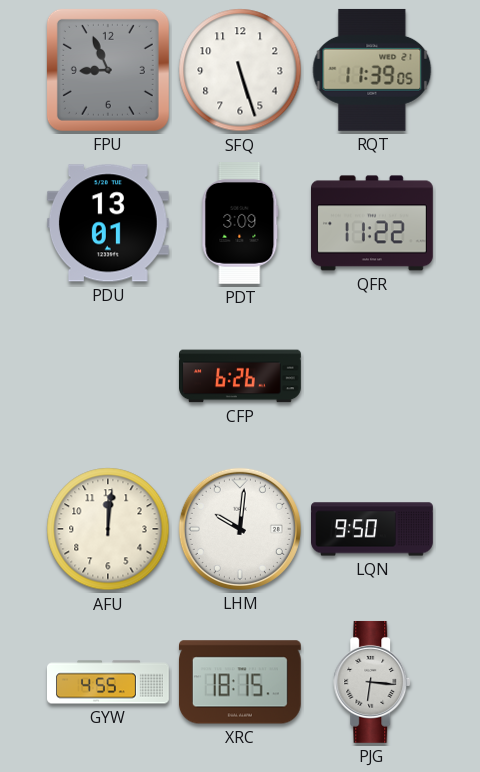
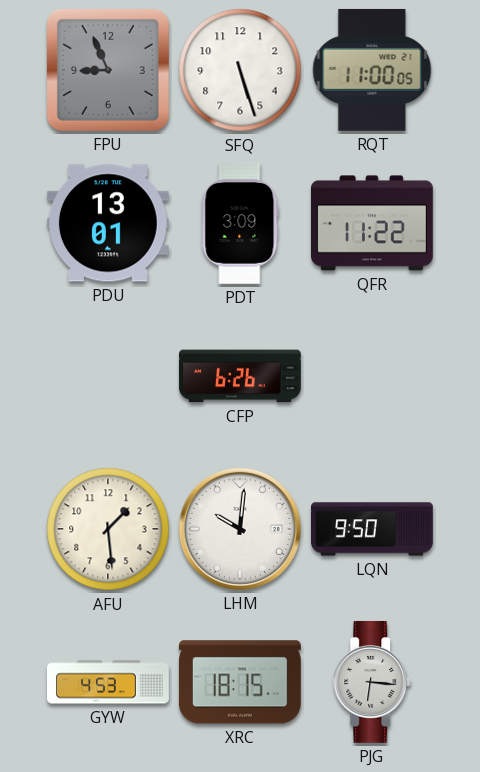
RQT: 11:39 -> 11:00
AFU: 12:01 -> 1:29
GYW: 4:55 -> 4:53
